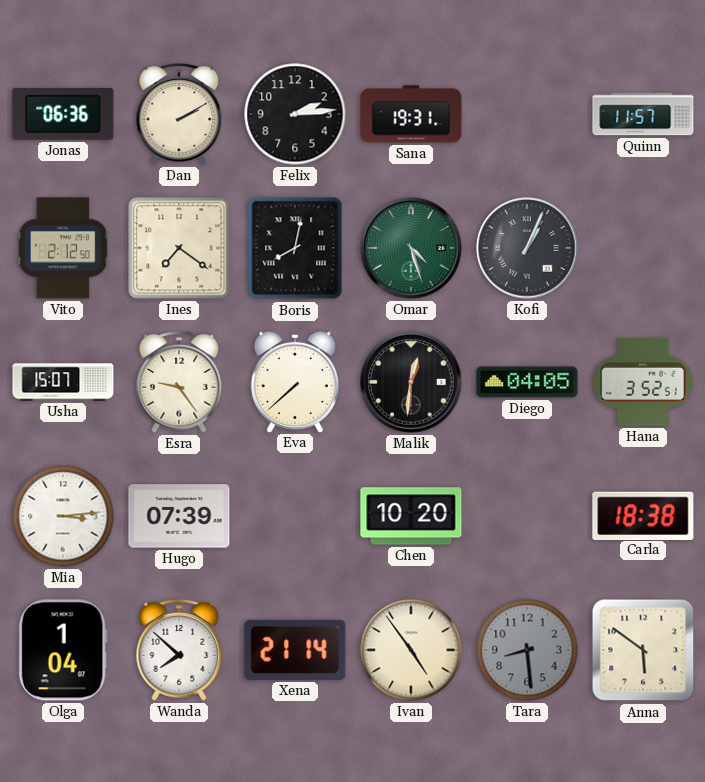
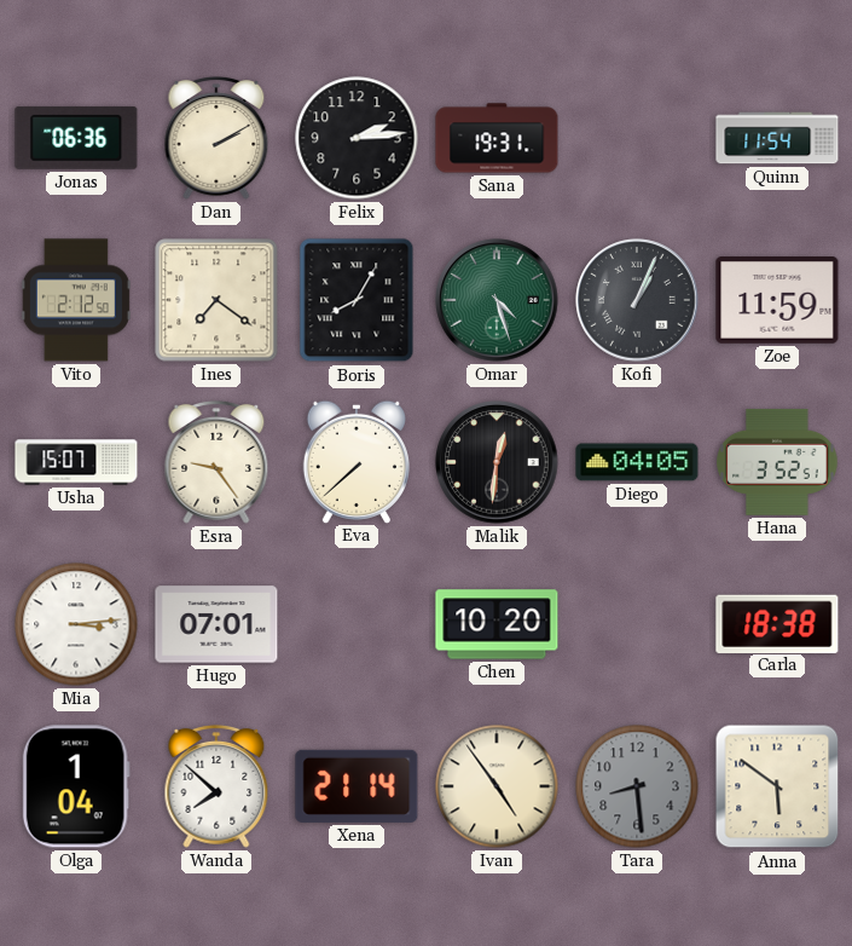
Quinn: 11:57 -> 11:54
Boris: 8:02 -> 8:05
Zoe: none -> 11:59
Hugo: 07:39 -> 07:01
